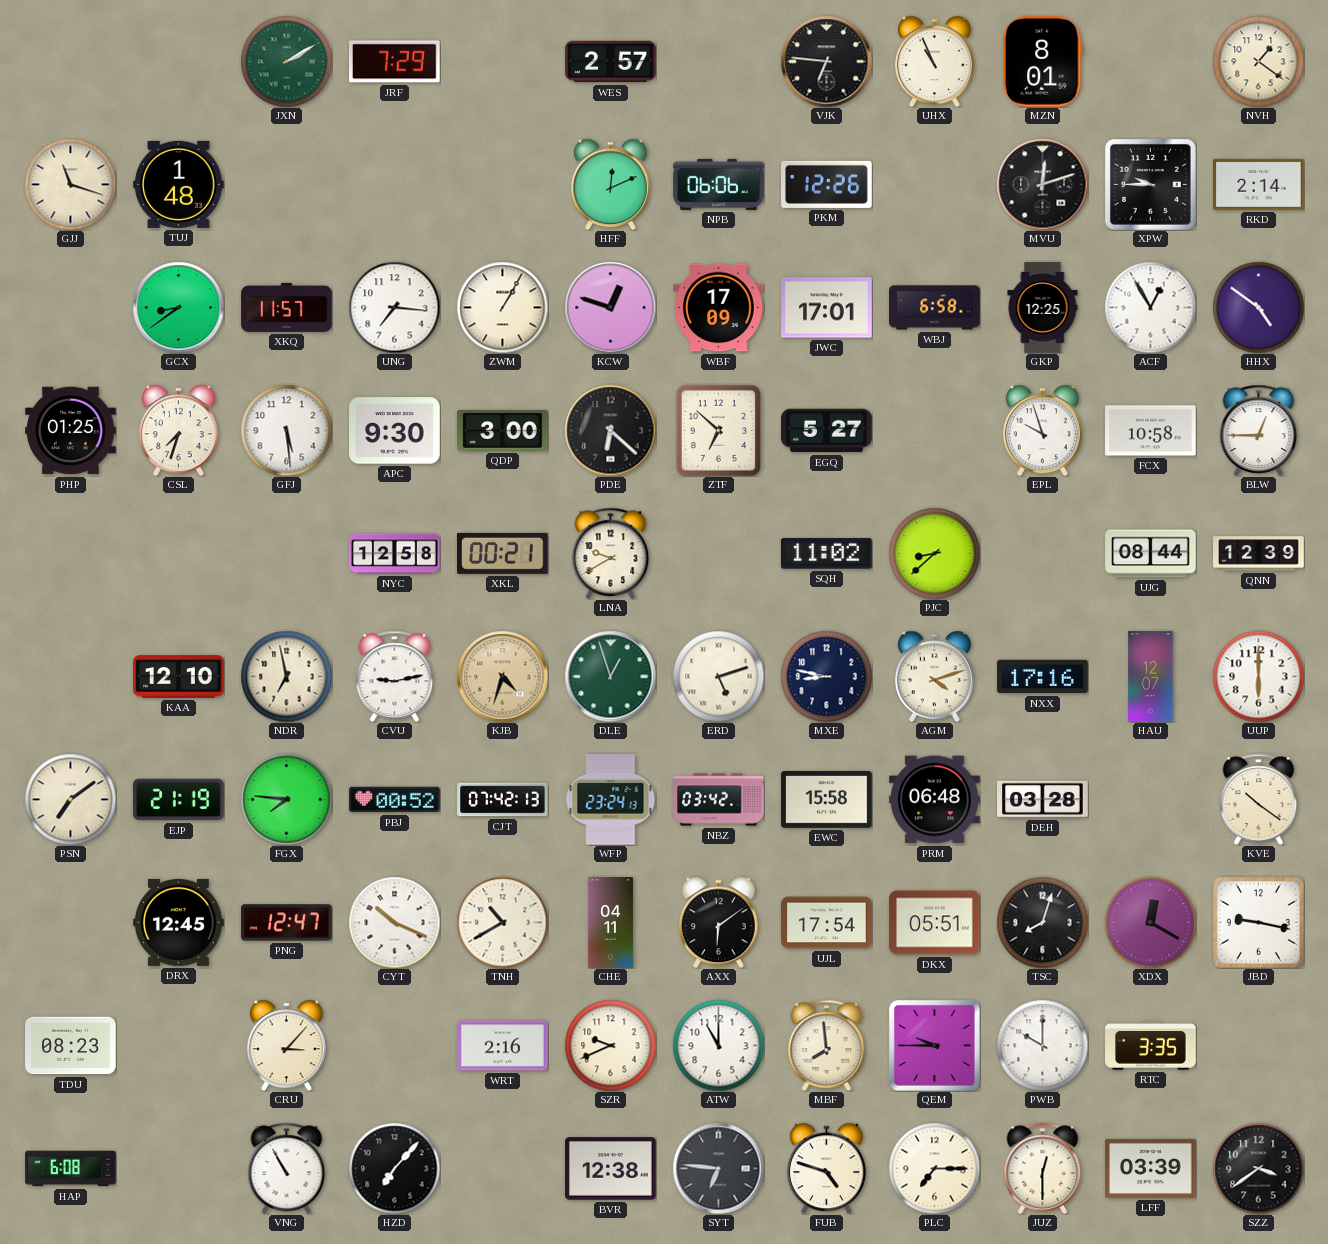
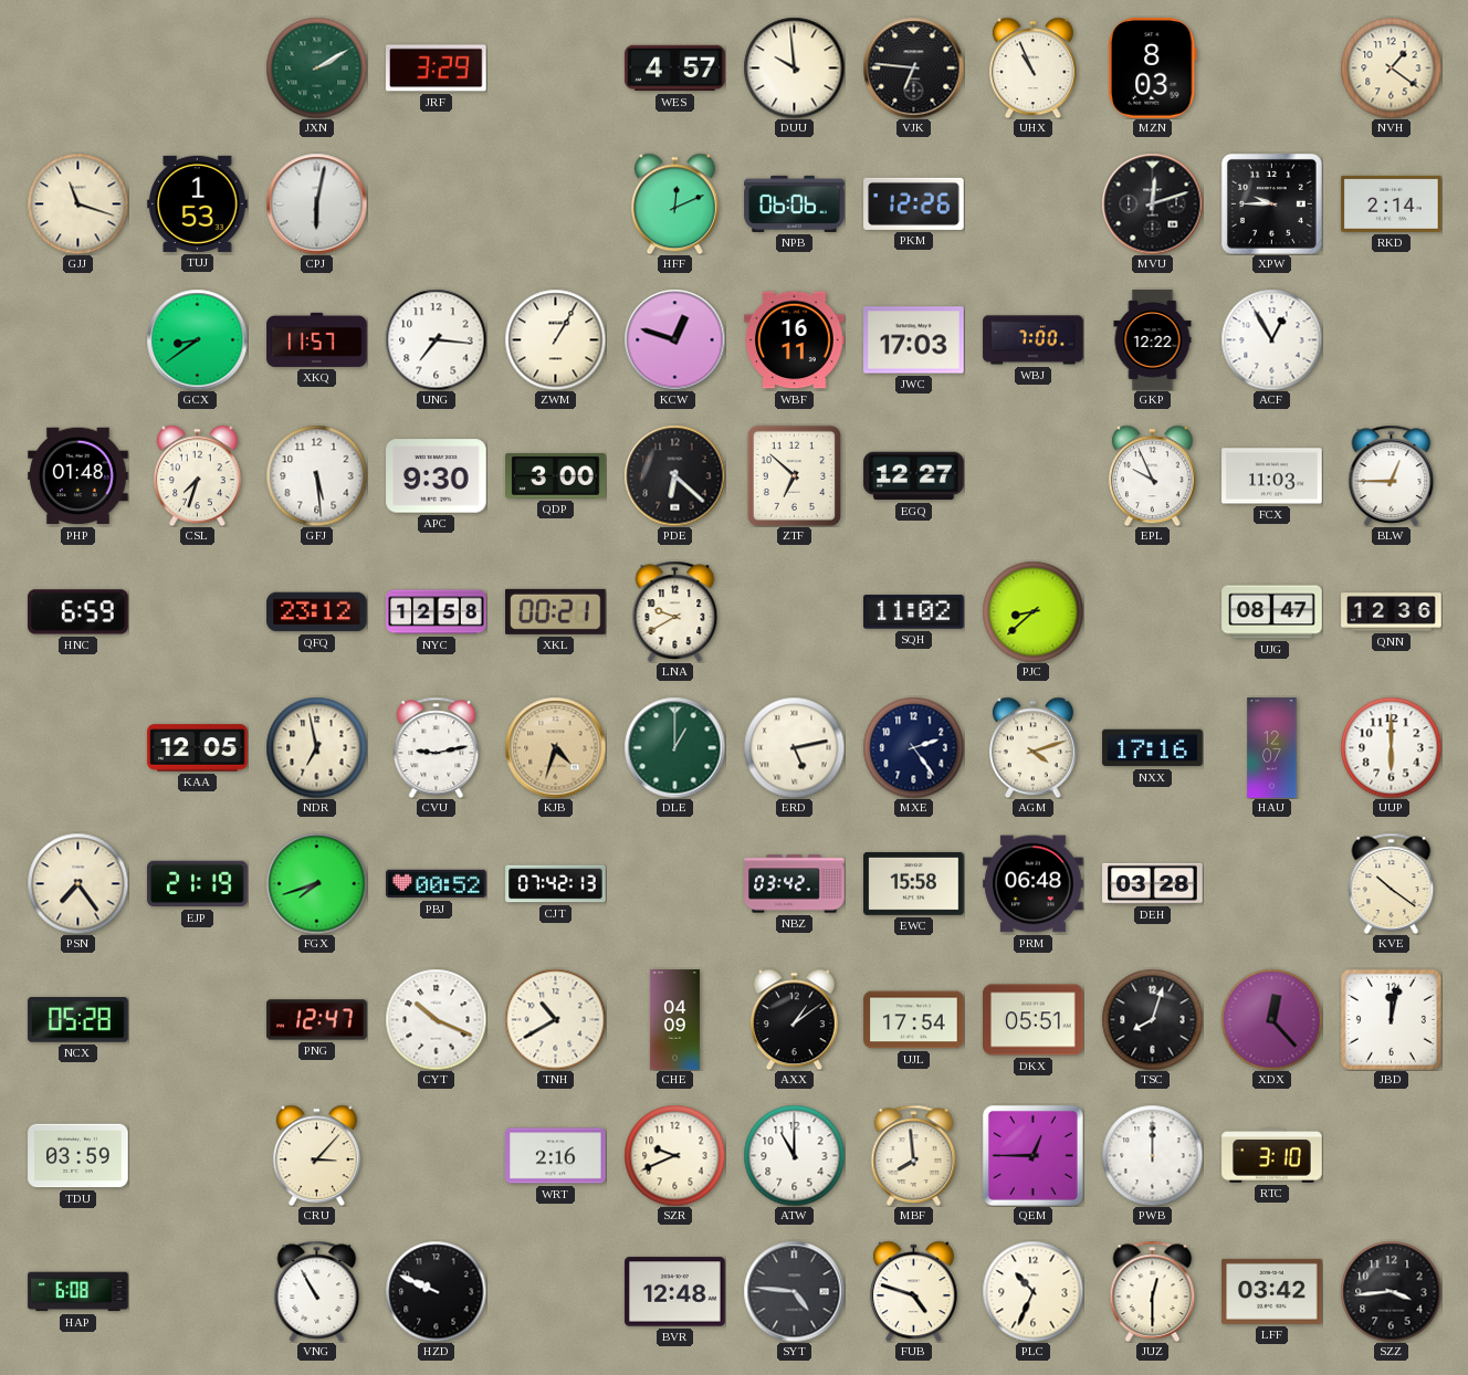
JRF: 7:29 -> 3:29
WES: 2:57 -> 4:57
DUU: none -> 9:59
MZN: 8:01 -> 8:03
TUJ: 1:48 -> 1:53
CPJ: none -> 6:02
WBF: 17:09 -> 16:11
JWC: 17:01 -> 17:03
WBJ: 6:58 -> 7:00
GKP: 12:25 -> 12:22
HHX: 4:51 -> none
PHP: 01:25 -> 01:48
EGQ: 5:27 -> 12:27
EPL: 9:57 -> 9:56
FCX: 10:58 -> 11:03
HNC: none -> 6:59
QFQ: none -> 23:12
UJG: 08:44 -> 08:47
QNN: 12:39 -> 12:36
KAA: 12:10 -> 12:05
DLE: 12:57 -> 1:00
ERD: 5:12 -> 5:13
MXE: 8:47 -> 2:24
PSN: 7:09 -> 7:24
FGX: 7:46 -> 7:42
WFP: 23:24 -> none
NCX: none -> 05:28
DRX: 12:45 -> none
CHE: 04:11 -> 04:09
AXX: 6:09 -> 1:09
XDX: 12:20 -> 12:23
JBD: 9:17 -> 12:02
TDU: 08:23 -> 03:59
QEM: 9:45 -> 12:45
PWB: 10:00 -> 12:00
RTC: 3:35 -> 3:10
HZD: 7:07 -> 9:49
BVR: 12:38 -> 12:48
SYT: 6:46 -> 4:46
PLC: 7:15 -> 10:34
LFF: 03:39 -> 03:42
SZZ: 3:39 -> 3:44
